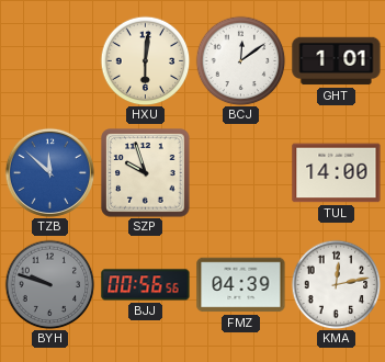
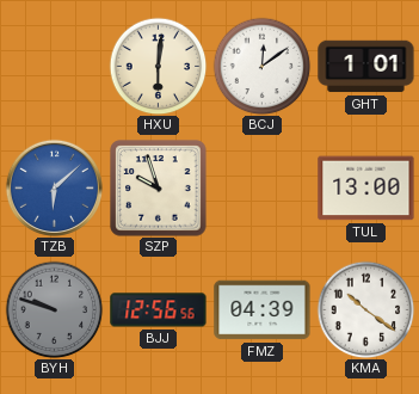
TZB: 11:52 -> 6:08
TUL: 14:00 -> 13:00
BJJ: 00:56 -> 12:56
KMA: 12:13 -> 10:21
